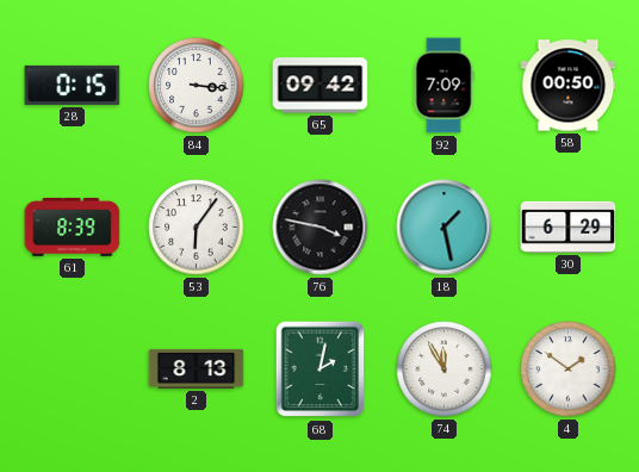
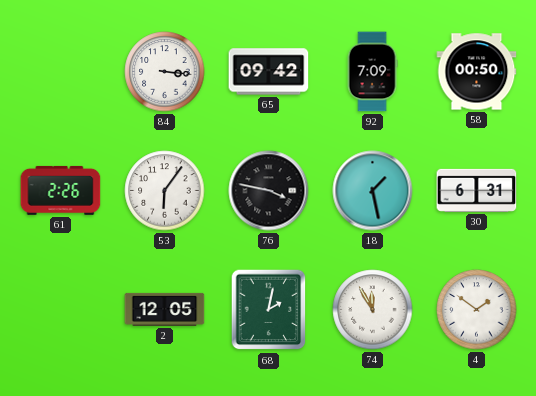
28: 0:15 -> none
61: 8:39 -> 2:26
30: 6:29 -> 6:31
2: 8:13 -> 12:05
